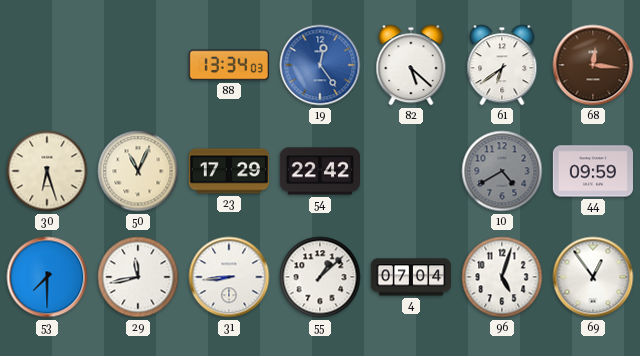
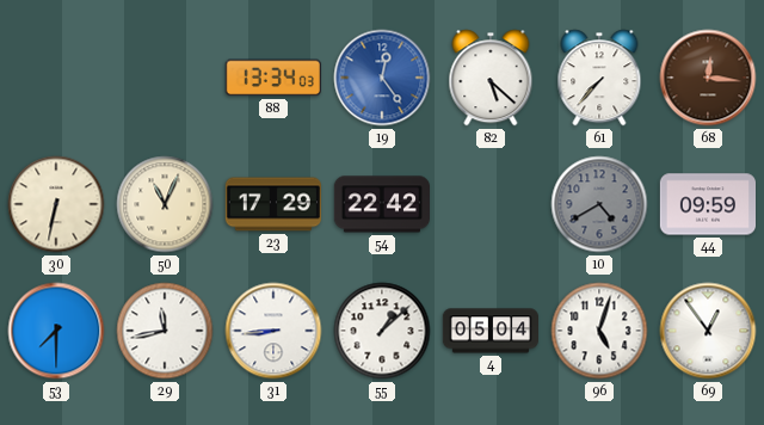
61: 6:39 -> 7:37
30: 6:27 -> 6:32
4: 07:04 -> 05:04
